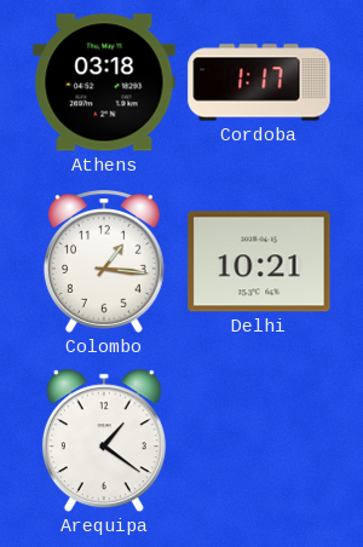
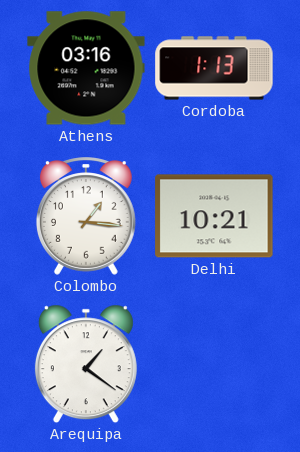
Athens: 03:18 -> 03:16
Cordoba: 1:17 -> 1:13
